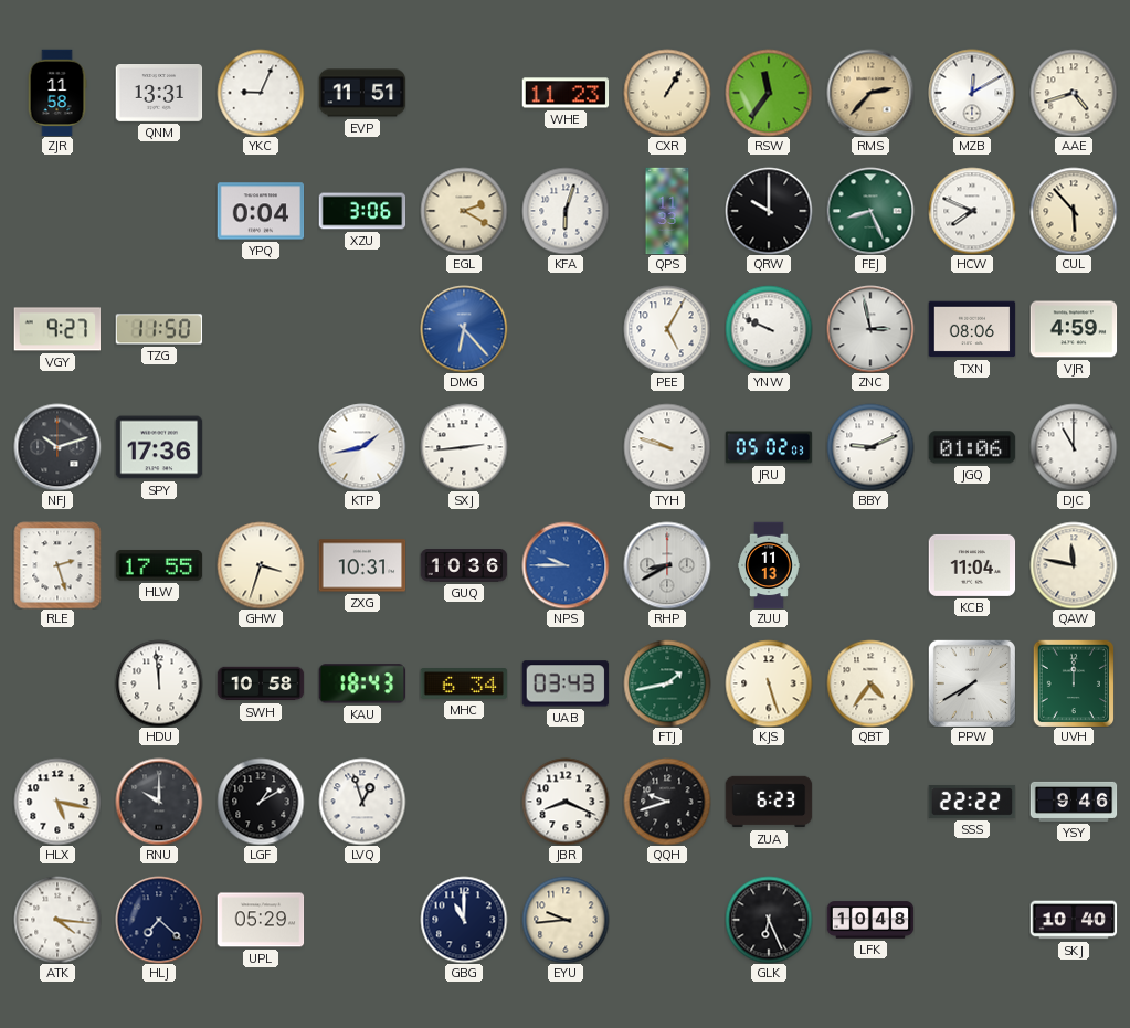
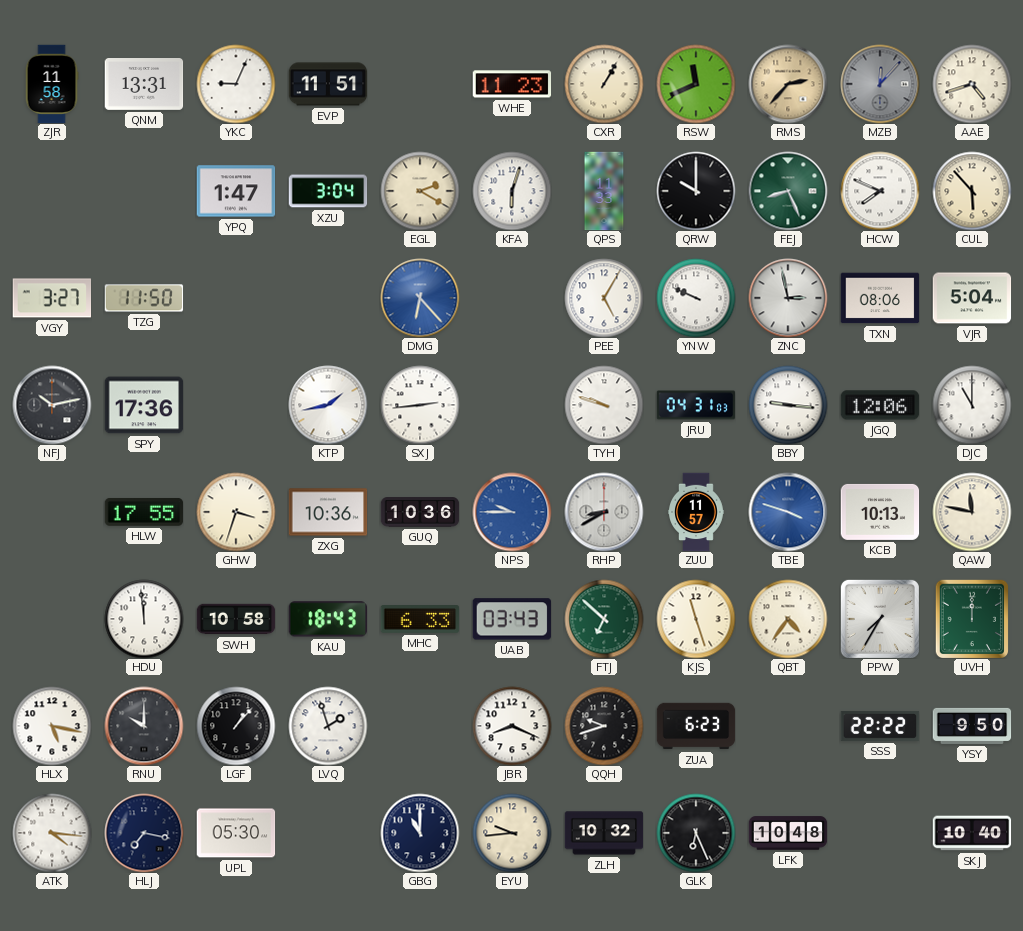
RSW: 11:36 -> 11:41
MZB: 12:10 -> 12:07
MZB dial: white -> grey
YPQ: 0:04 -> 1:47
XZU: 3:06 -> 3:04
VGY: 9:27 -> 3:27
VJR: 4:59 -> 5:04
NFJ: 10:12 -> 10:13
JRU: 05:02 -> 04:31
BBY: 9:11 -> 9:16
JGQ: 01:06 -> 12:06
RLE: 2:27 -> none
ZXG: 10:31 -> 10:36
ZUU: 11:13 -> 11:57
TBE: none -> 3:48
KCB: 11:04 -> 10:13
MHC: 6:34 -> 6:33
FTJ: 1:43 -> 6:52
KJS: 5:27 -> 11:27
PPW: 7:40 -> 7:35
LGF: 1:10 -> 1:07
LVQ: 12:57 -> 1:57
YSY: 9:46 -> 9:50
HLJ: 7:22 -> 7:17
UPL: 05:29 -> 05:30
ZLH: none -> 10:32
